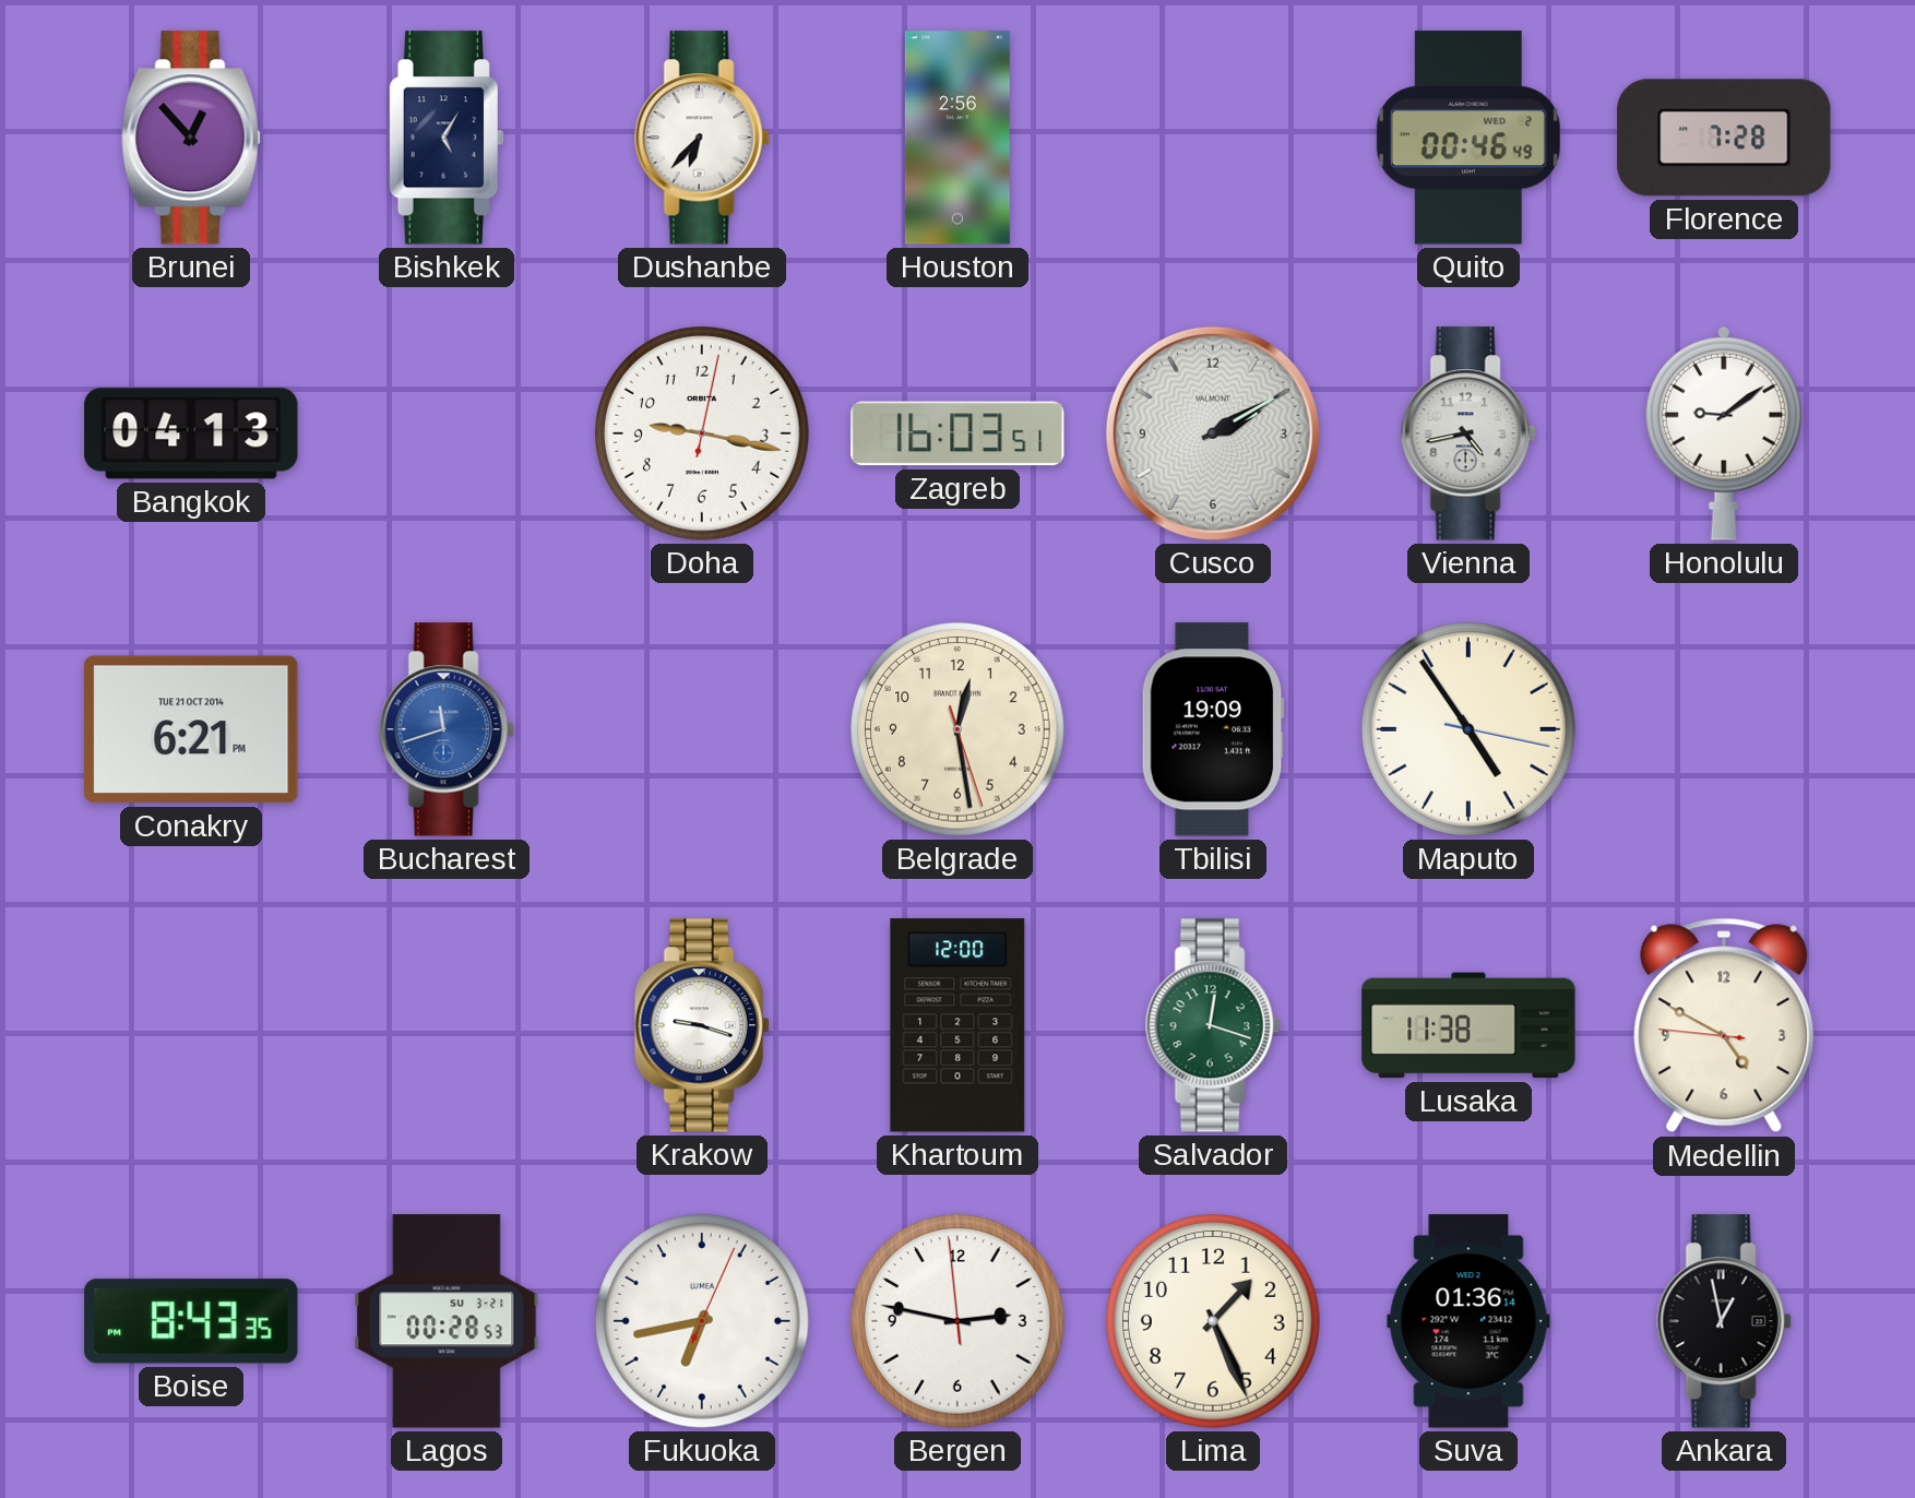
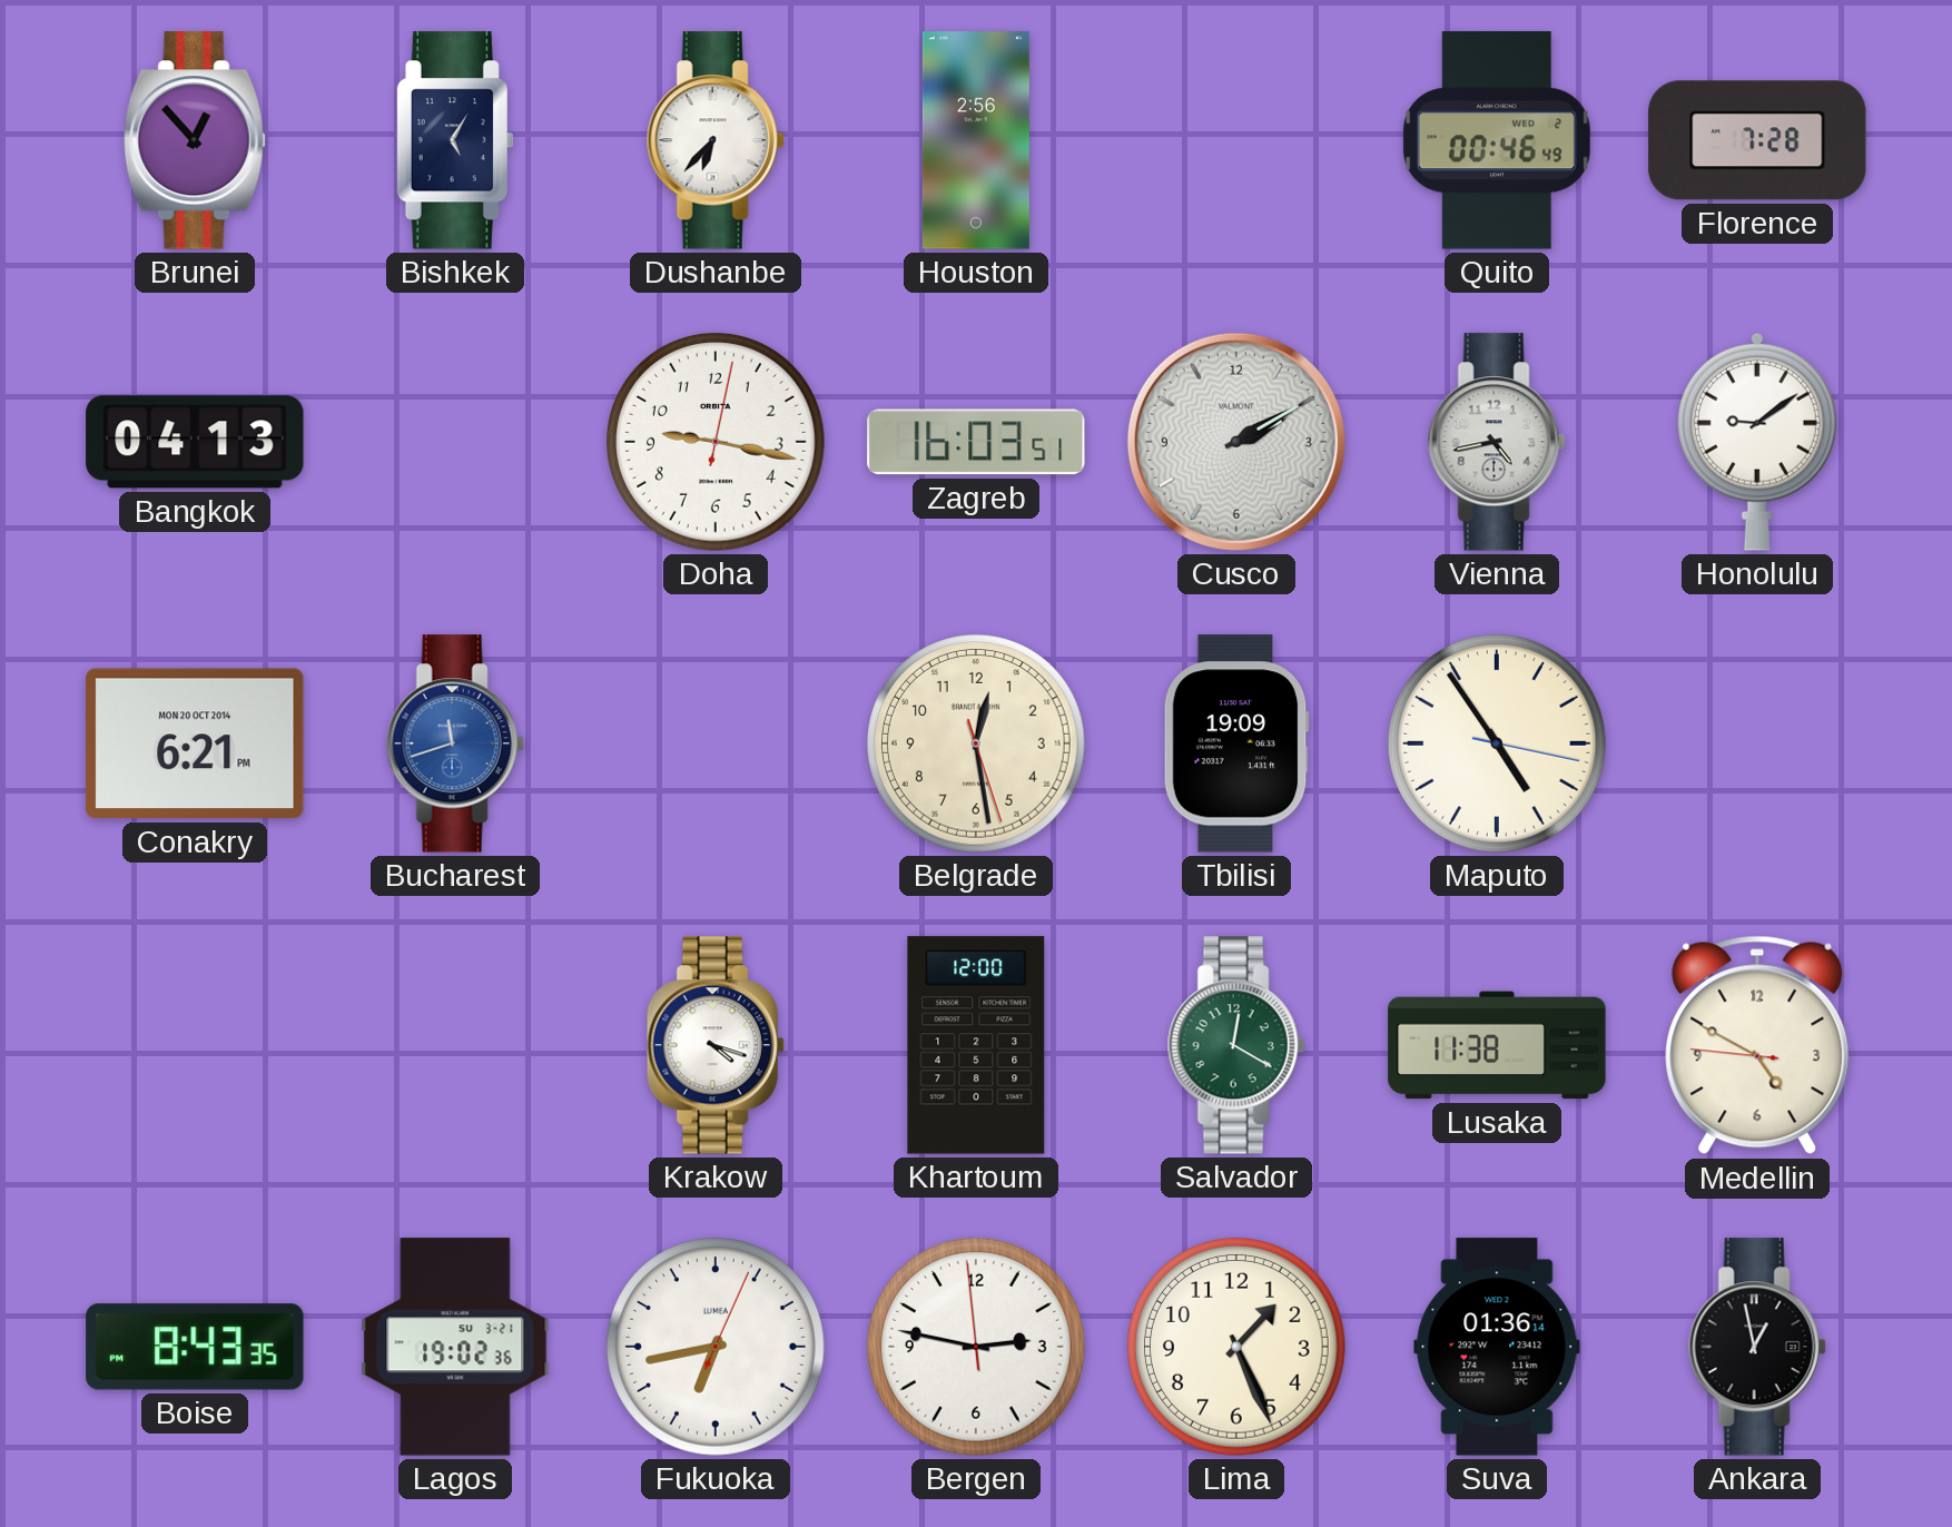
Conakry date: TUE 21 OCT 2014 -> MON 20 OCT 2014
Krakow: 9:18 -> 4:18
Salvador: 12:18 -> 12:20
Lagos: 00:28 -> 19:02
